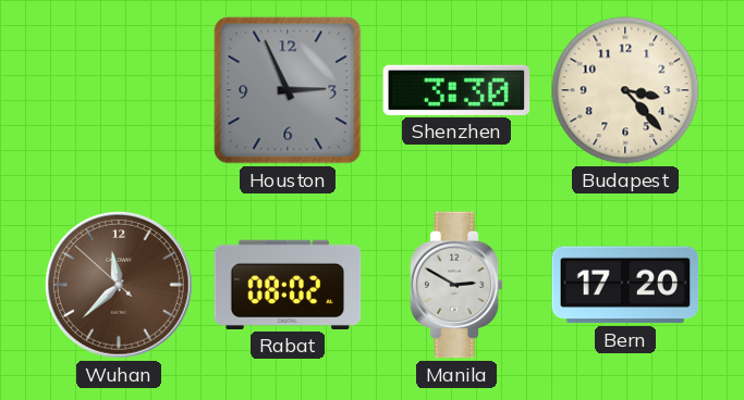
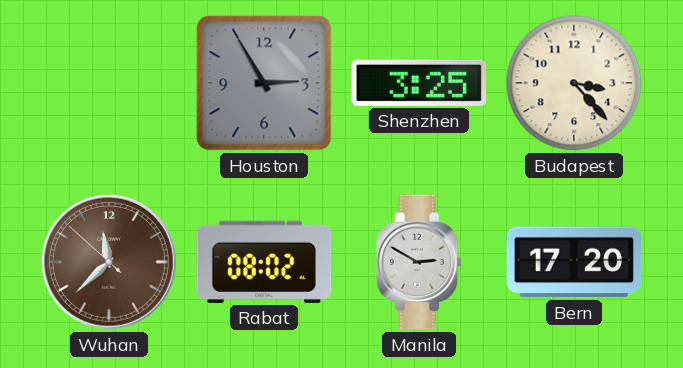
Houston: 2:56 -> 2:55
Shenzhen: 3:30 -> 3:25
